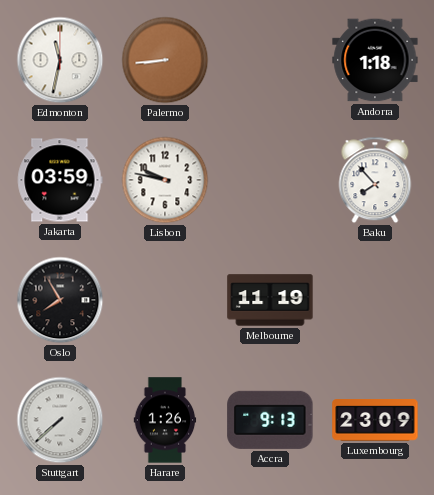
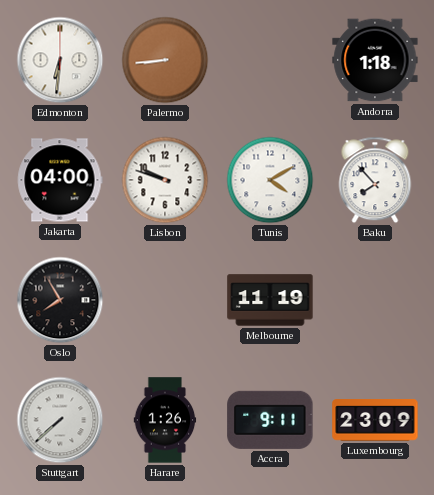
Edmonton: 11:32 -> 6:31
Jakarta: 03:59 -> 04:00
Lisbon: 9:47 -> 9:48
Tunis: none -> 4:10
Accra: 9:13 -> 9:11
